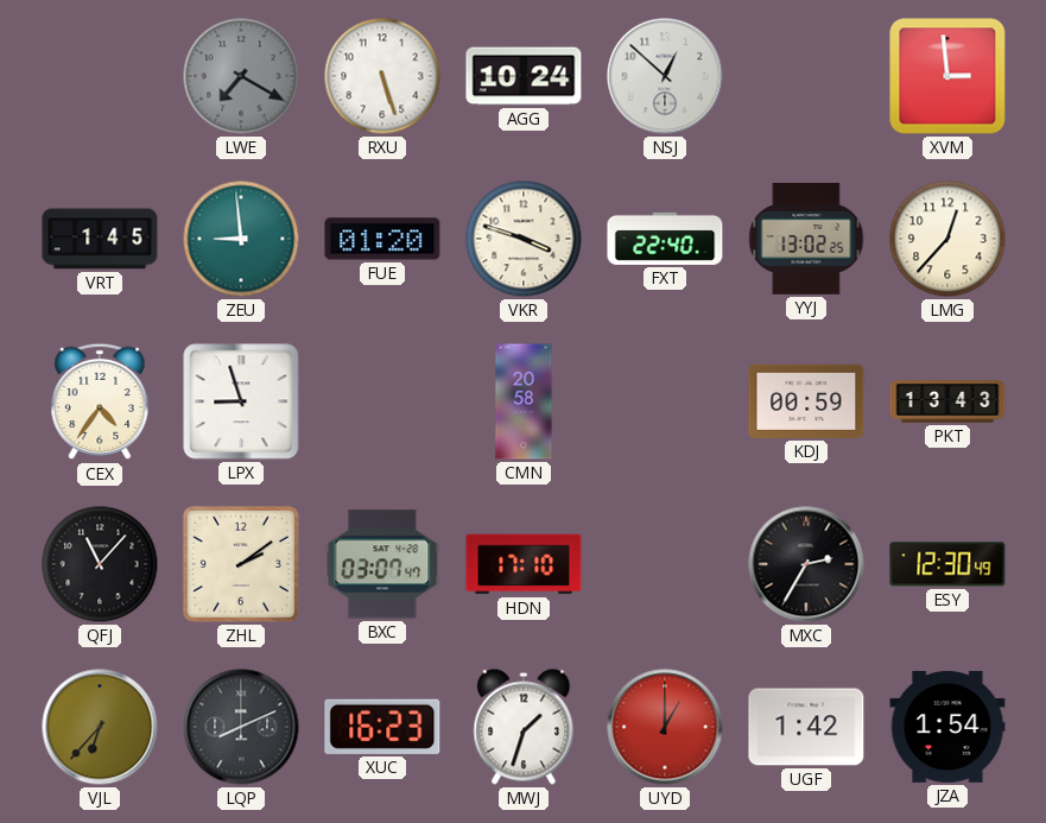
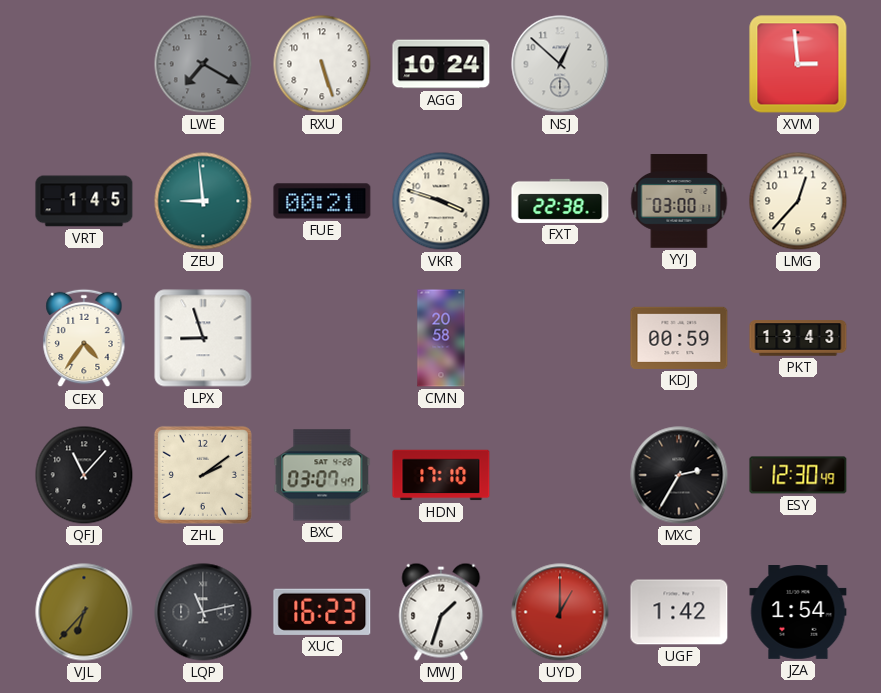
FUE: 01:20 -> 00:21
FXT: 22:40 -> 22:38
YYJ: 13:02 -> 03:00
LQP: 8:11 -> 11:13
